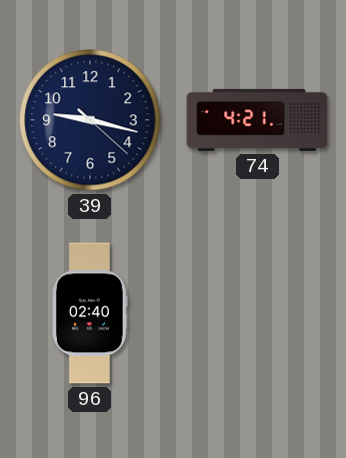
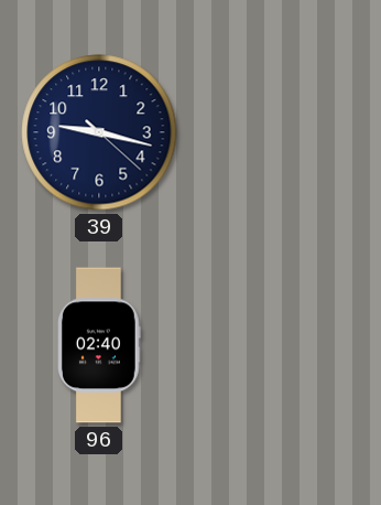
74: 4:21 -> none
